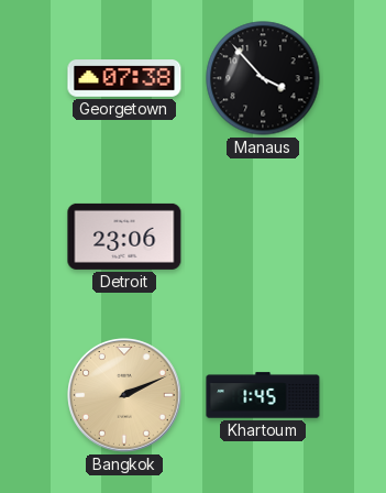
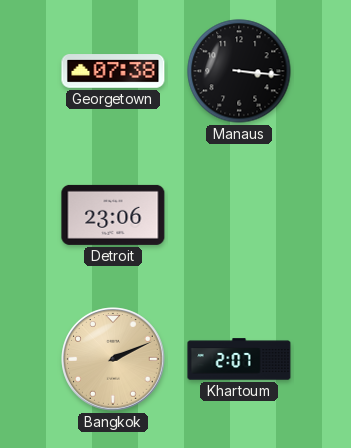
Manaus: 3:53 -> 3:16
Khartoum: 1:45 -> 2:07
